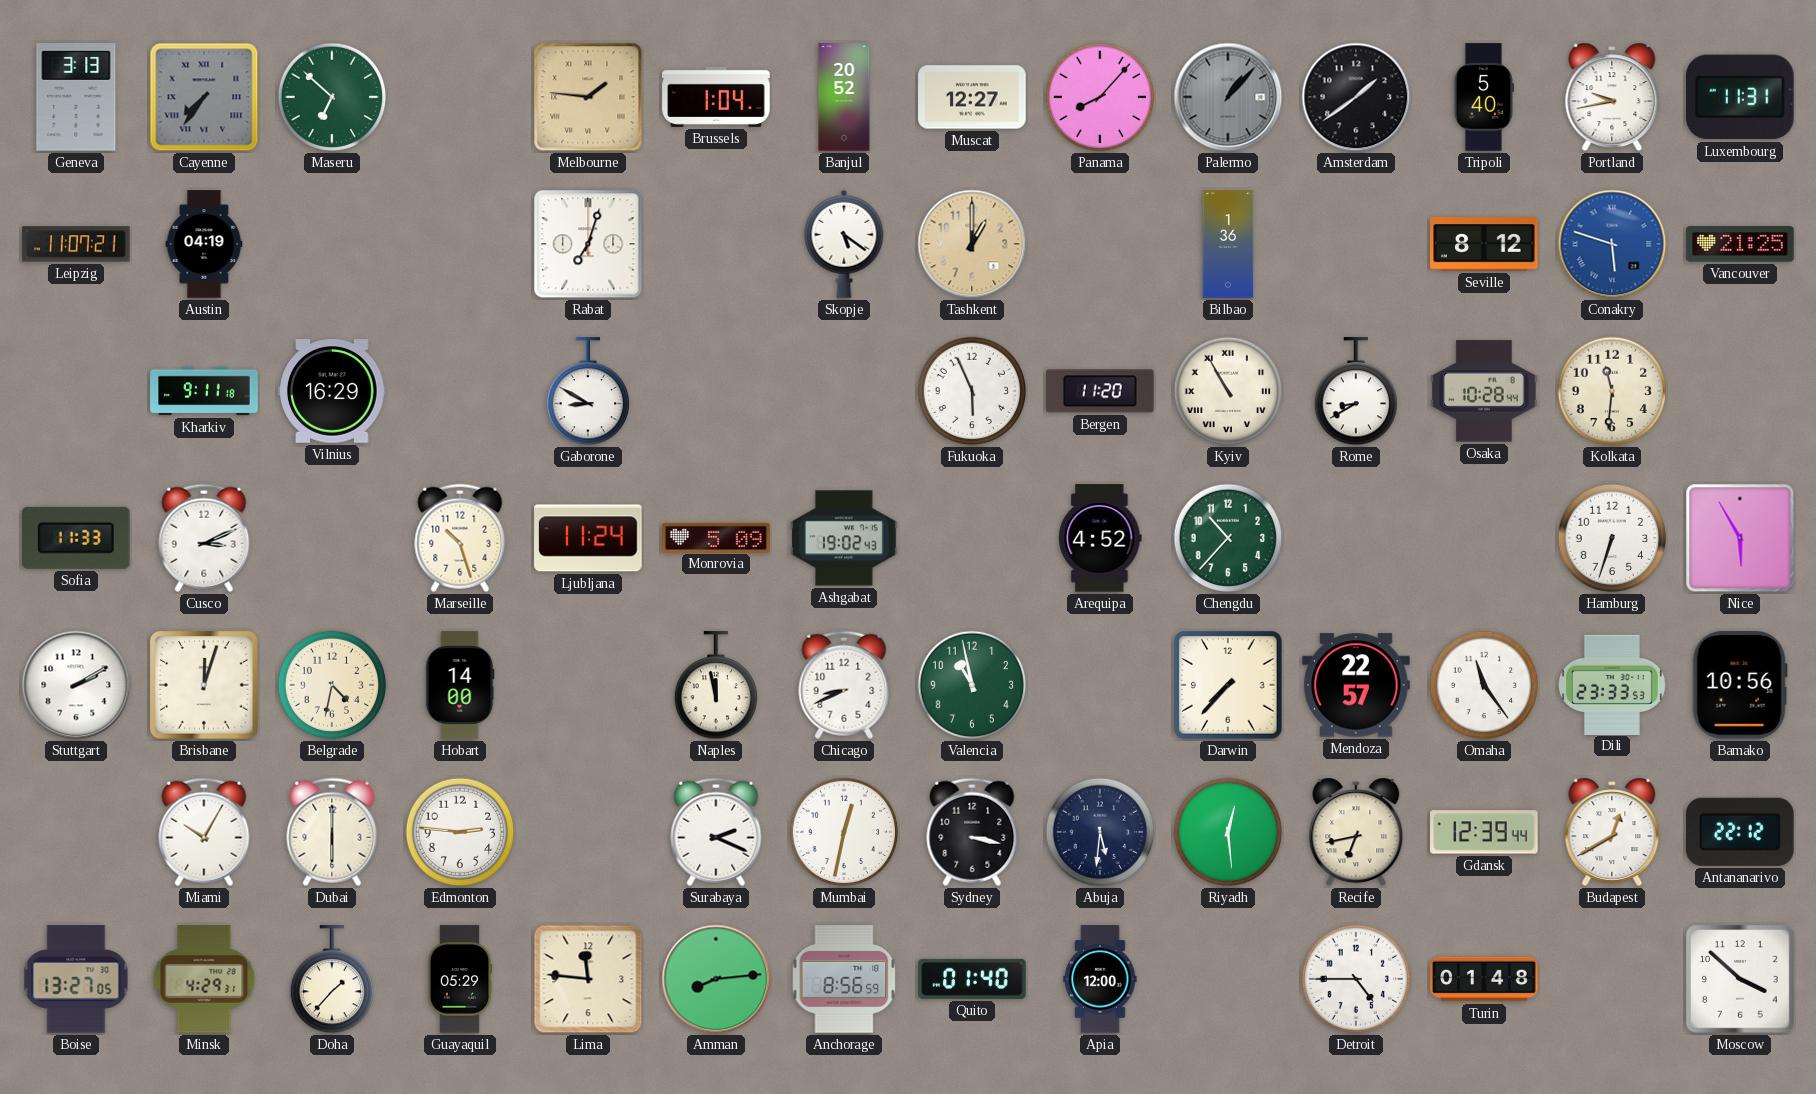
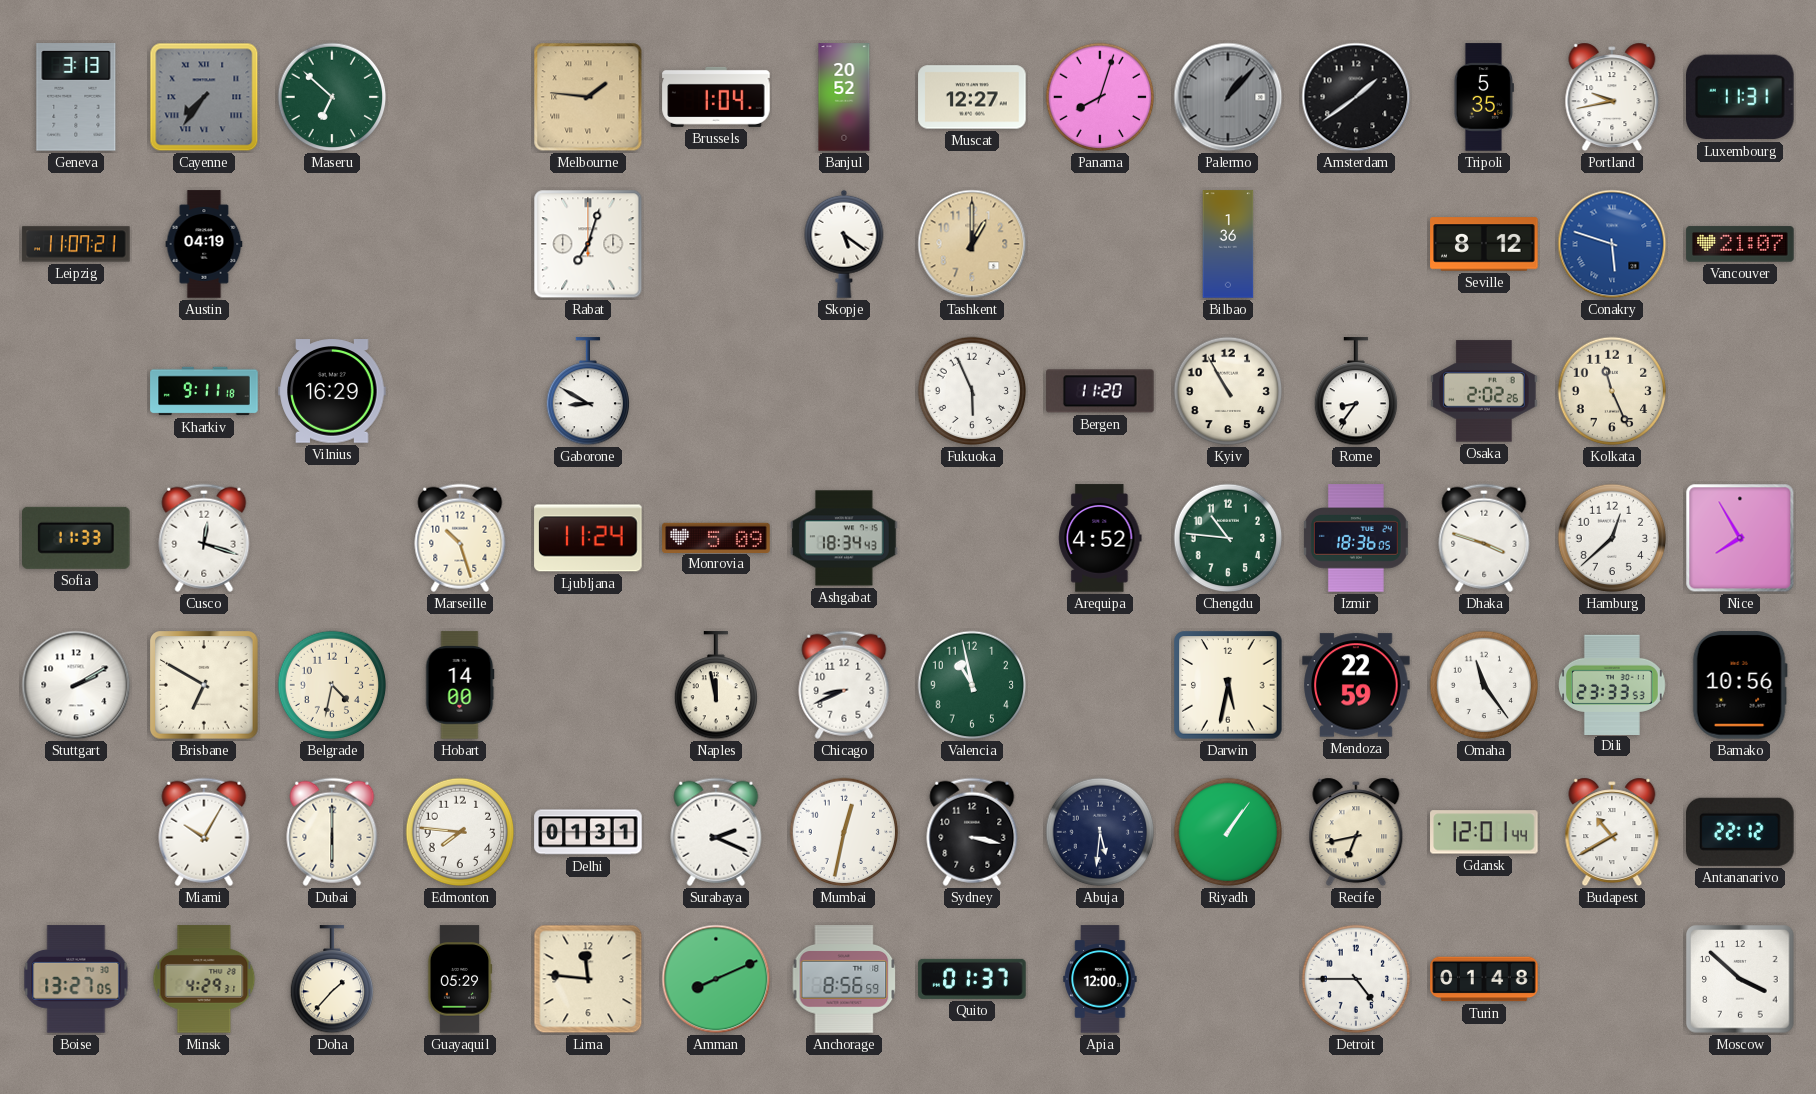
Panama: 8:07 -> 8:03
Tripoli: 5:40 -> 5:35
Vancouver: 21:25 -> 21:07
Kyiv numerals: Roman -> Arabic
Rome: 8:40 -> 8:36
Osaka: 10:28 -> 2:02
Kolkata: 11:31 -> 11:26
Cusco: 3:11 -> 12:18
Ashgabat: 19:02 -> 18:34
Chengdu: 10:37 -> 10:46
Izmir: none -> 18:36
Dhaka: none -> 3:48
Hamburg: 6:33 -> 12:38
Nice: 5:55 -> 7:55
Brisbane: 12:03 -> 6:50
Darwin: 7:37 -> 5:32
Mendoza: 22:57 -> 22:59
Edmonton: 2:46 -> 7:46
Delhi: none -> 01:31
Riyadh: 12:29 -> 1:06
Gdansk: 12:39 -> 12:01
Budapest: 12:40 -> 10:40
Amman: 8:14 -> 8:11
Quito: 01:40 -> 01:37
